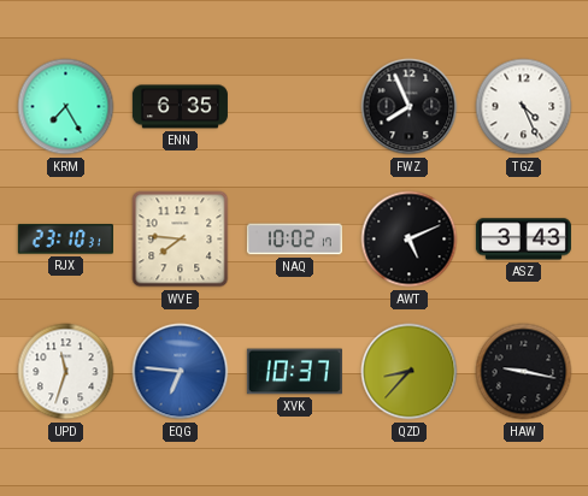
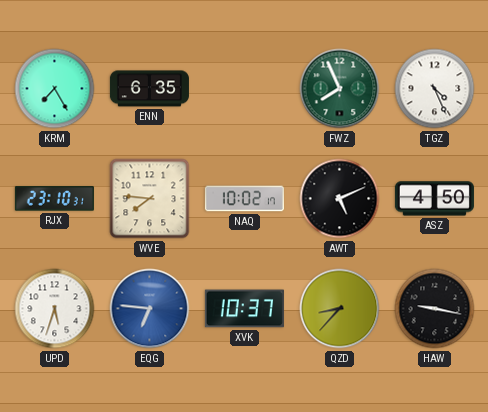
FWZ dial: black -> green
ASZ: 3:43 -> 4:50
UPD: 11:33 -> 5:33
